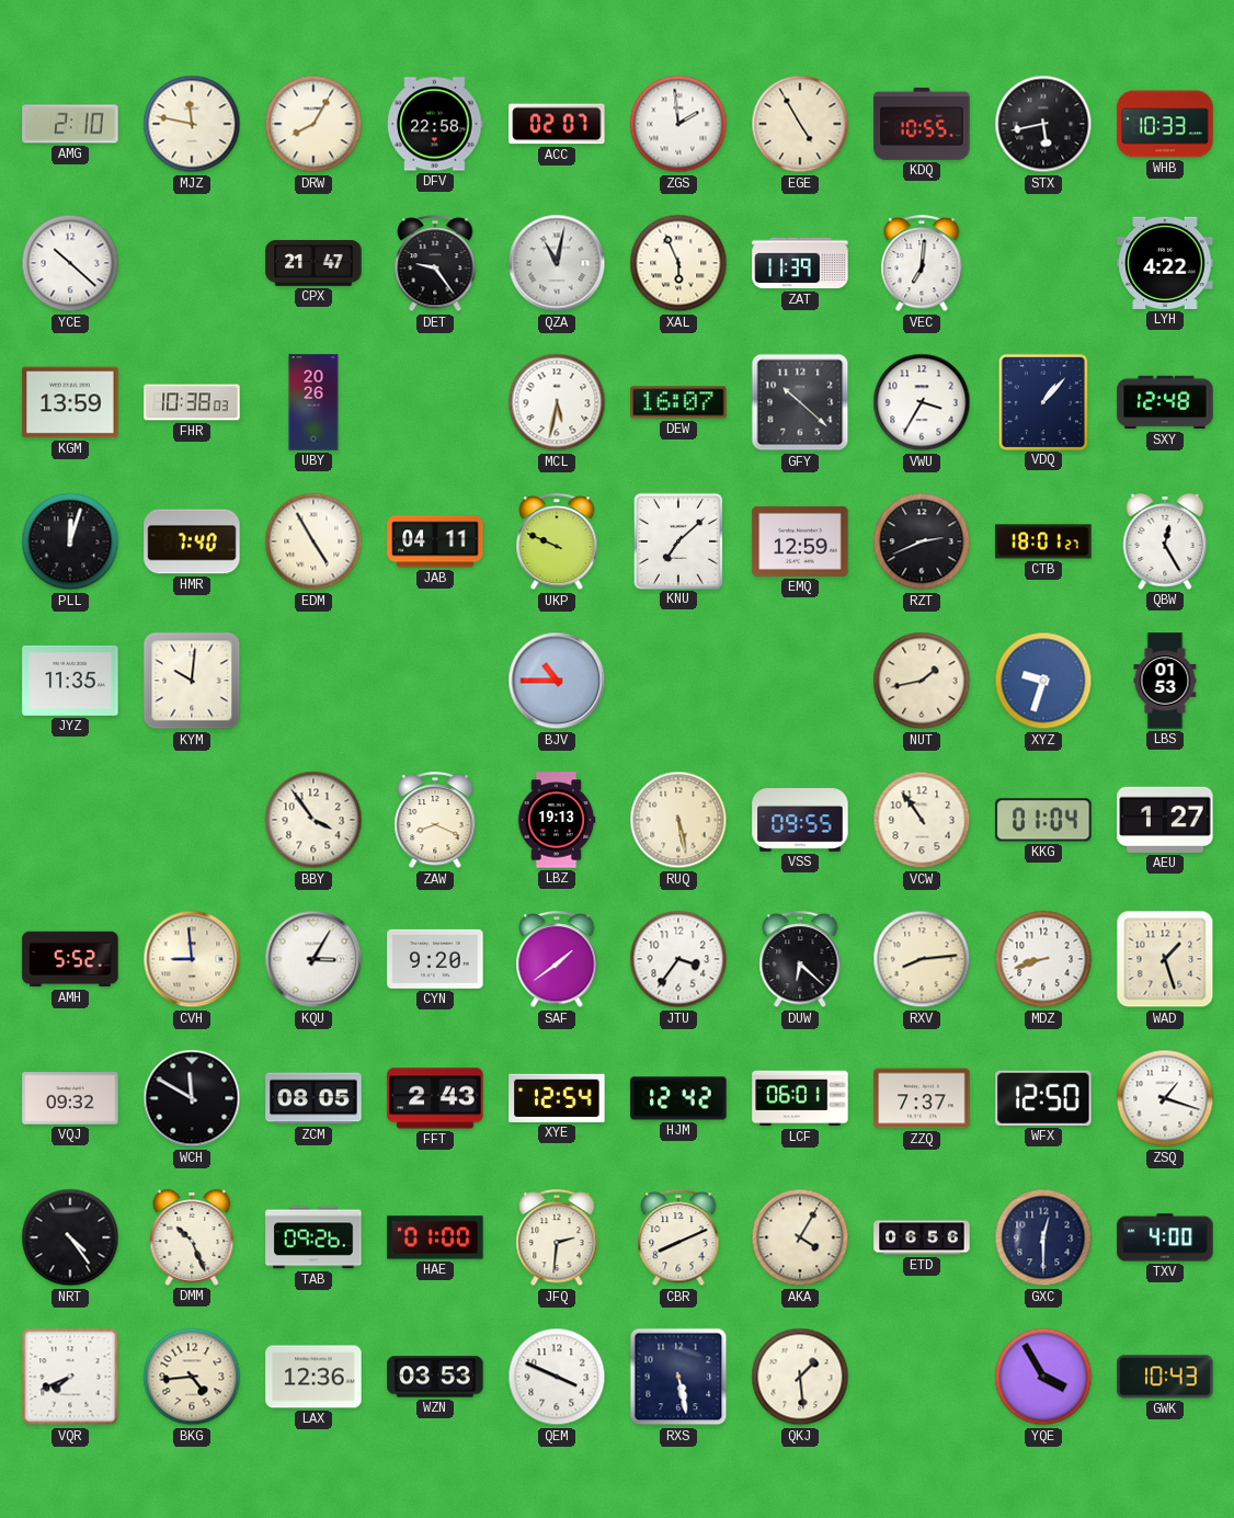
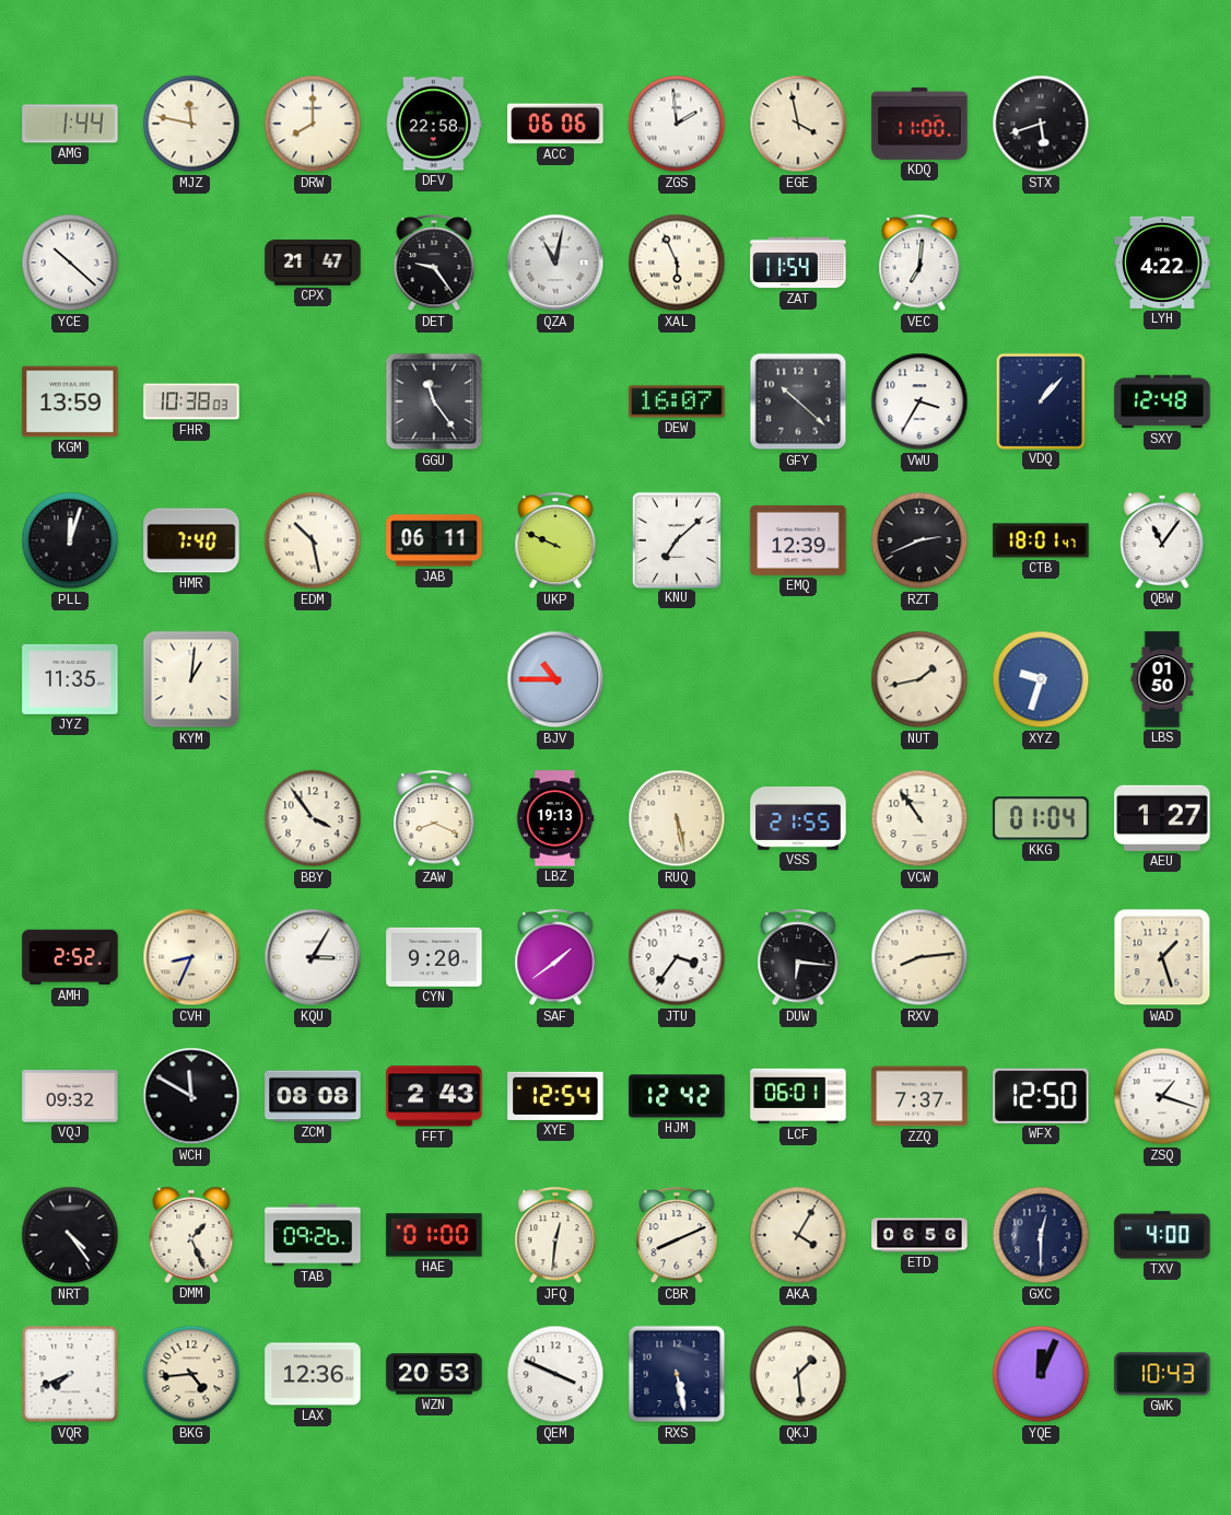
AMG: 2:10 -> 1:44
DRW: 8:05 -> 8:00
ACC: 02:07 -> 06:06
EGE: 4:55 -> 3:58
KDQ: 10:55 -> 11:00
STX: 5:43 -> 5:42
WHB: 10:33 -> none
ZAT: 11:39 -> 11:54
UBY: 20:26 -> none
GGU: none -> 11:24
MCL: 5:32 -> none
EDM: 4:55 -> 10:28
JAB: 04:11 -> 06:11
EMQ: 12:59 -> 12:39
CTB: 18:01:27 -> 18:01:47
QBW: 12:25 -> 11:06
KYM: 10:01 -> 1:01
LBS: 01:53 -> 01:50
VSS: 09:55 -> 21:55
AMH: 5:52 -> 2:52
CVH: 8:59 -> 8:34
DUW: 6:22 -> 6:16
MDZ: 8:42 -> none
ZCM: 08:05 -> 08:08
DMM: 10:26 -> 1:26
JFQ: 2:31 -> 12:31
WZN: 03:53 -> 20:53
YQE: 3:55 -> 12:04
